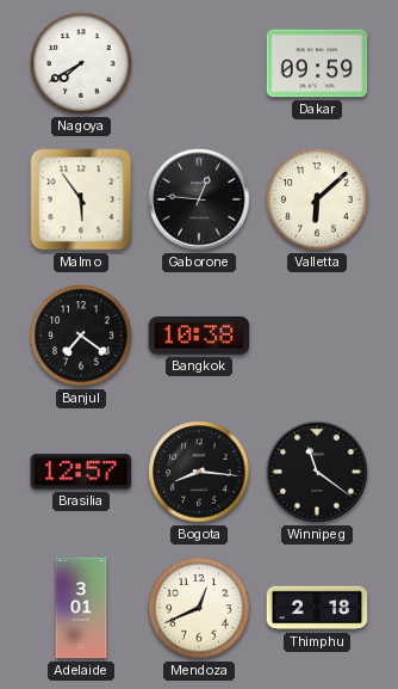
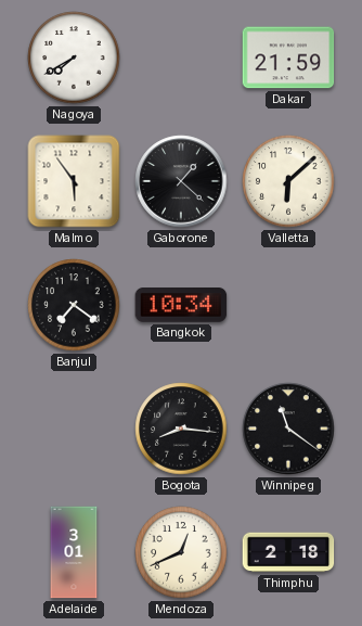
Dakar: 09:59 -> 21:59
Gaborone: 12:46 -> 1:22
Bangkok: 10:38 -> 10:34
Brasilia: 12:57 -> none
